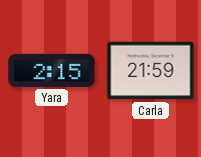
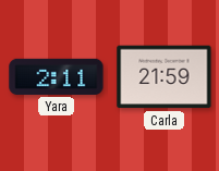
Yara: 2:15 -> 2:11
